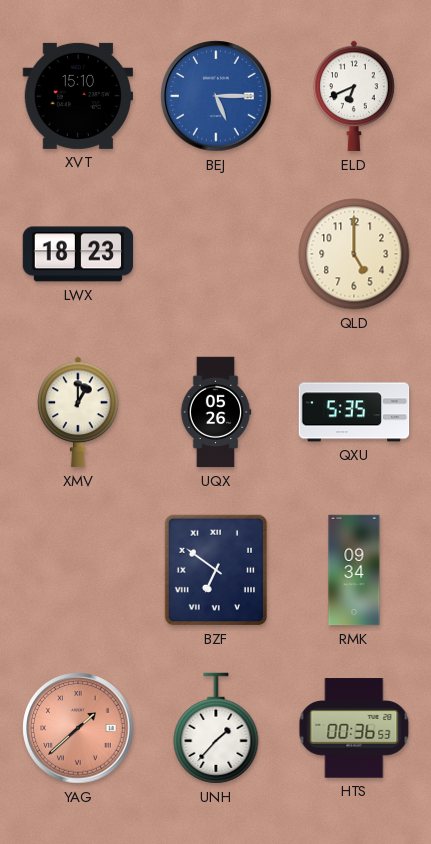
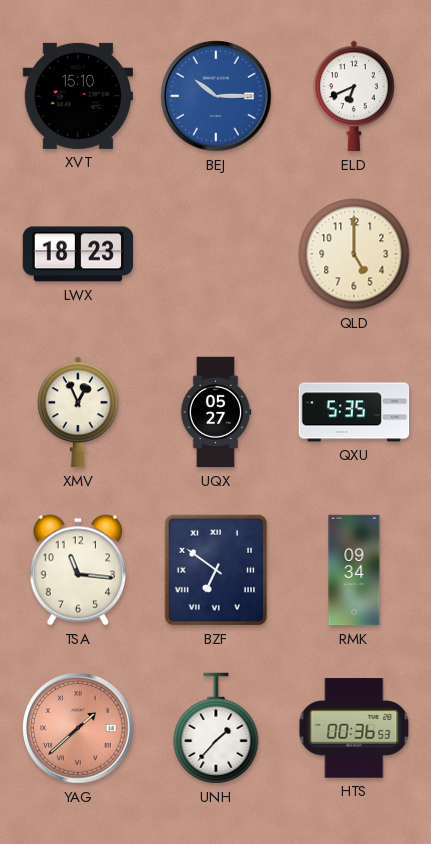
BEJ: 5:15 -> 10:15
XMV: 1:00 -> 12:56
UQX: 05:26 -> 05:27
TSA: none -> 11:16
